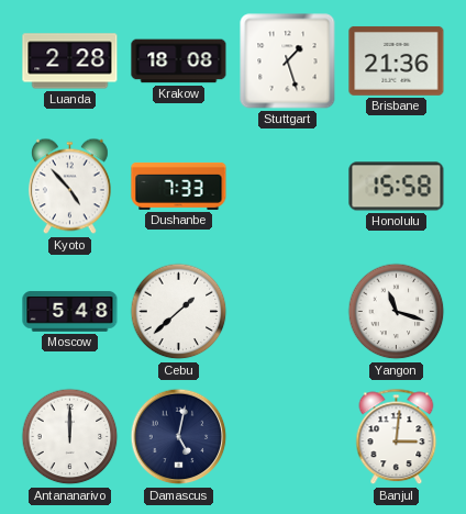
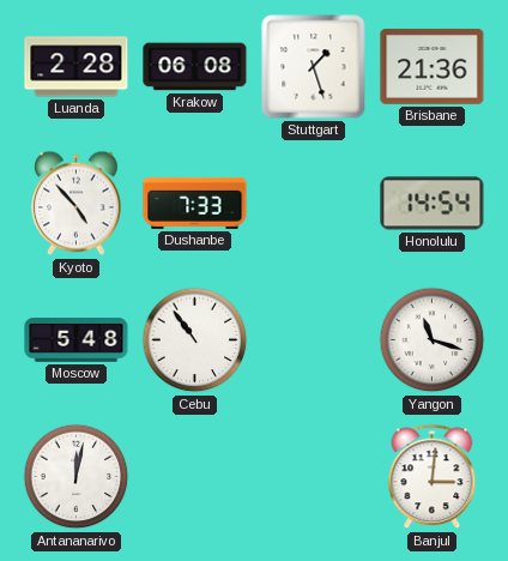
Krakow: 18:08 -> 06:08
Honolulu: 15:58 -> 14:54
Cebu: 1:38 -> 10:54
Antananarivo: 12:00 -> 12:02
Damascus: 5:02 -> none
